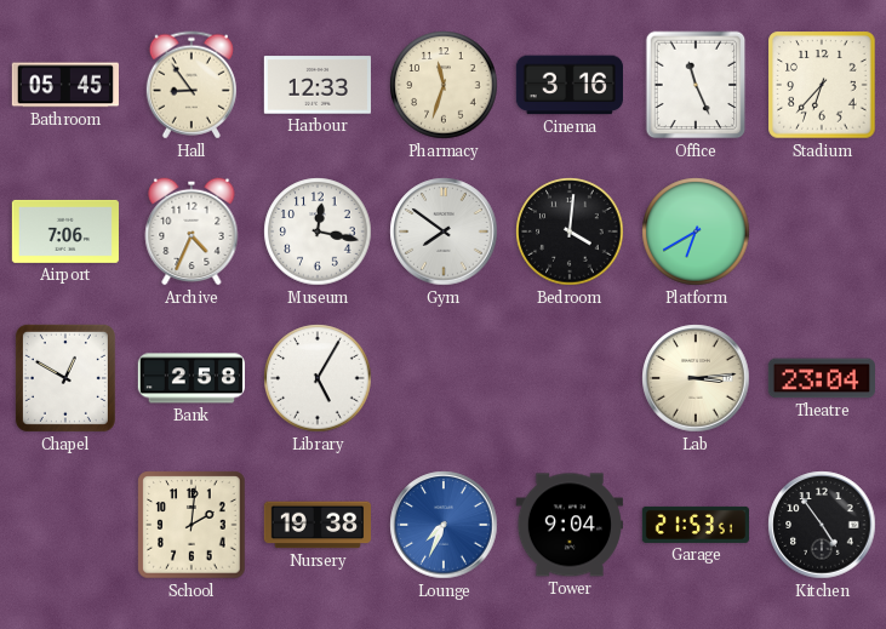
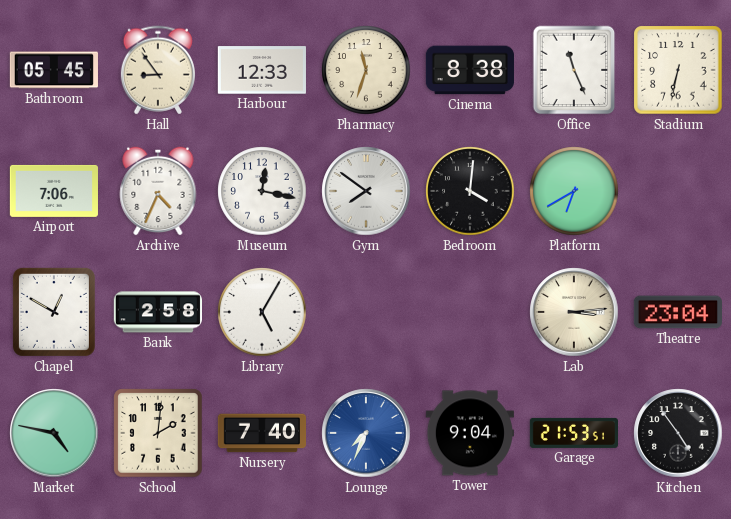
Cinema: 3:16 -> 8:38
Stadium: 6:37 -> 6:32
Market: none -> 4:47
Nursery: 19:38 -> 7:40
